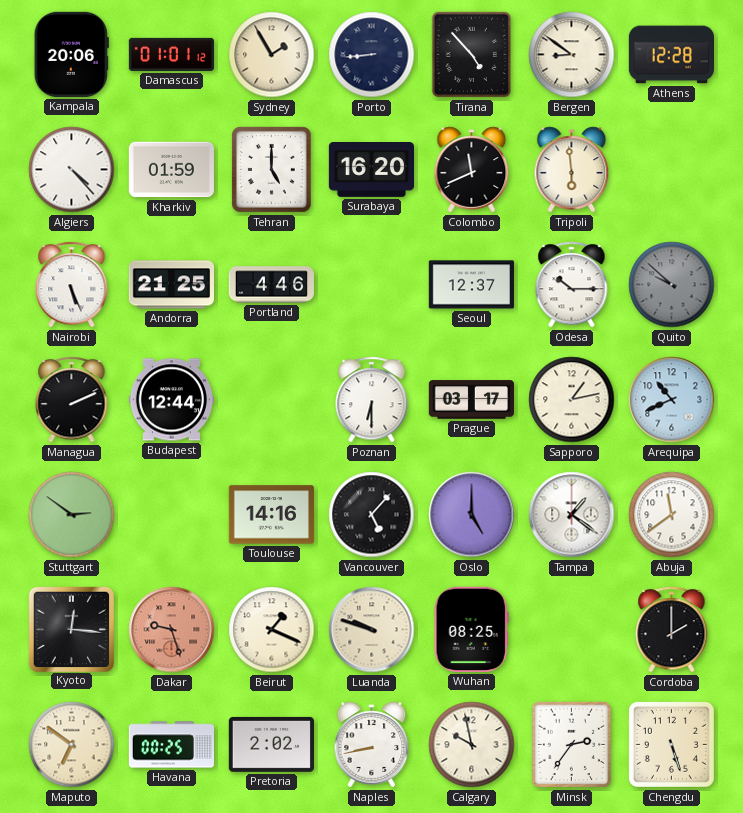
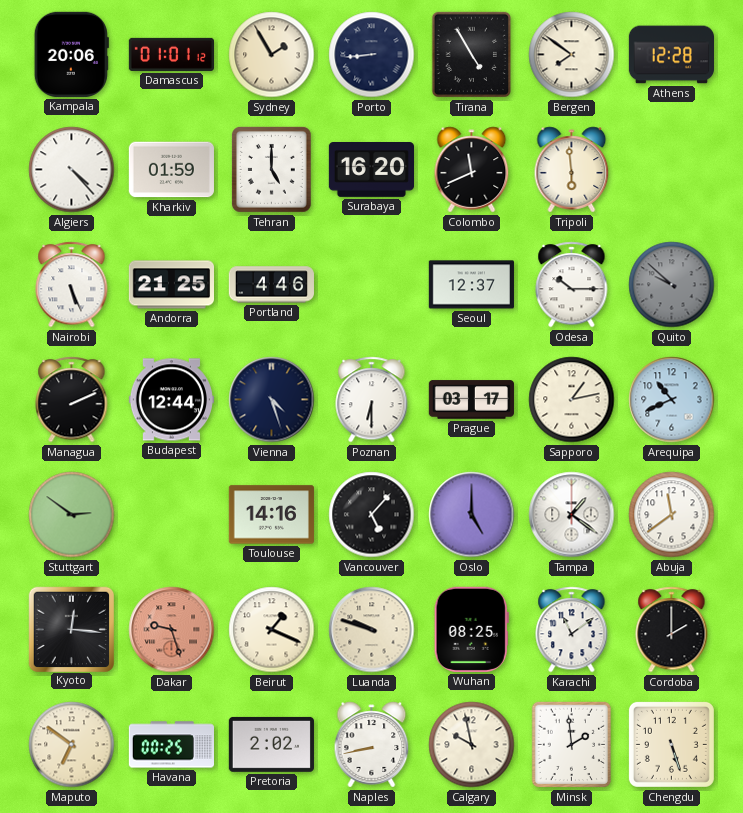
Tirana: 4:53 -> 4:55
Bergen: 8:51 -> 7:51
Vienna: none -> 4:27
Karachi: none -> 11:09
Minsk: 2:36 -> 1:59
